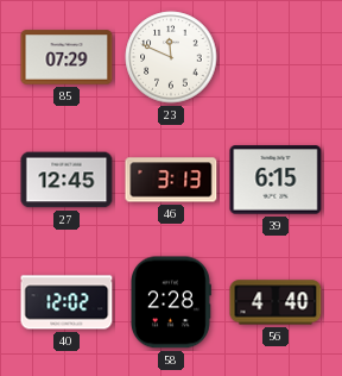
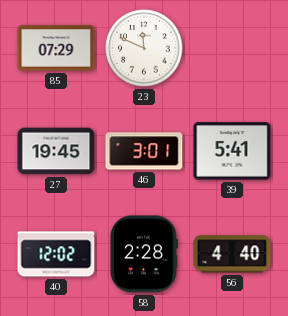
27: 12:45 -> 19:45
46: 3:13 -> 3:01
39: 6:15 -> 5:41
